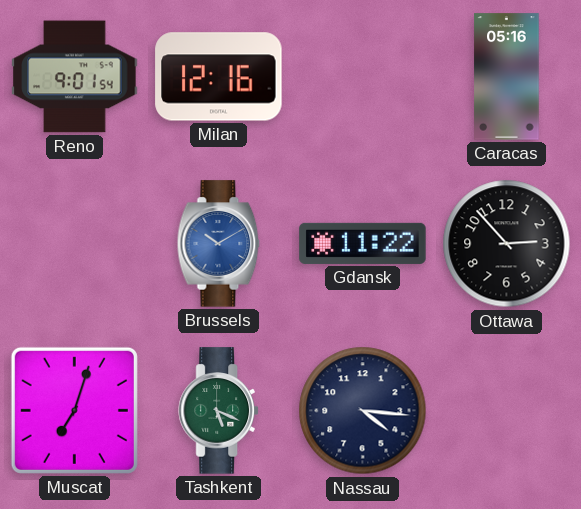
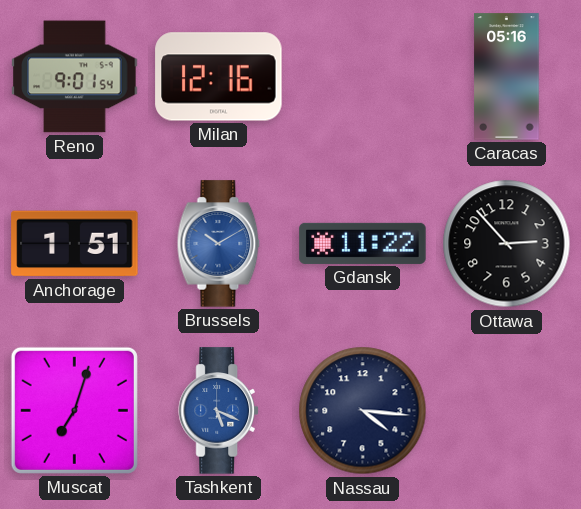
Anchorage: none -> 1:51
Tashkent dial: green -> blue
